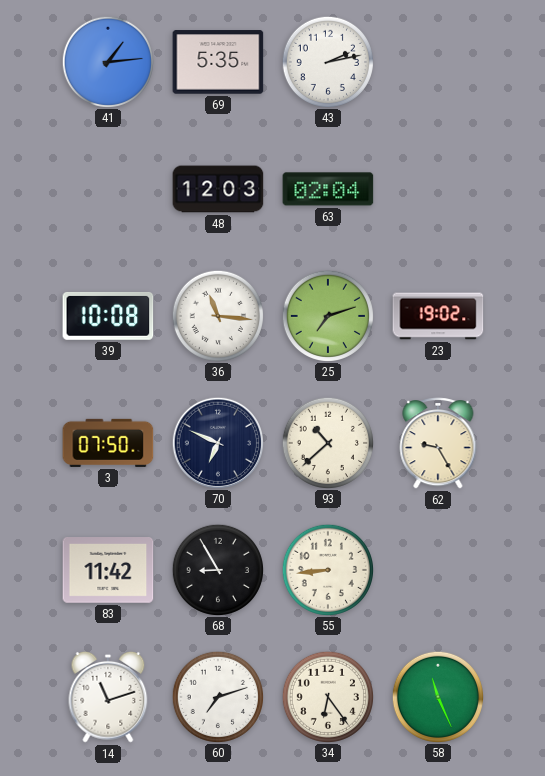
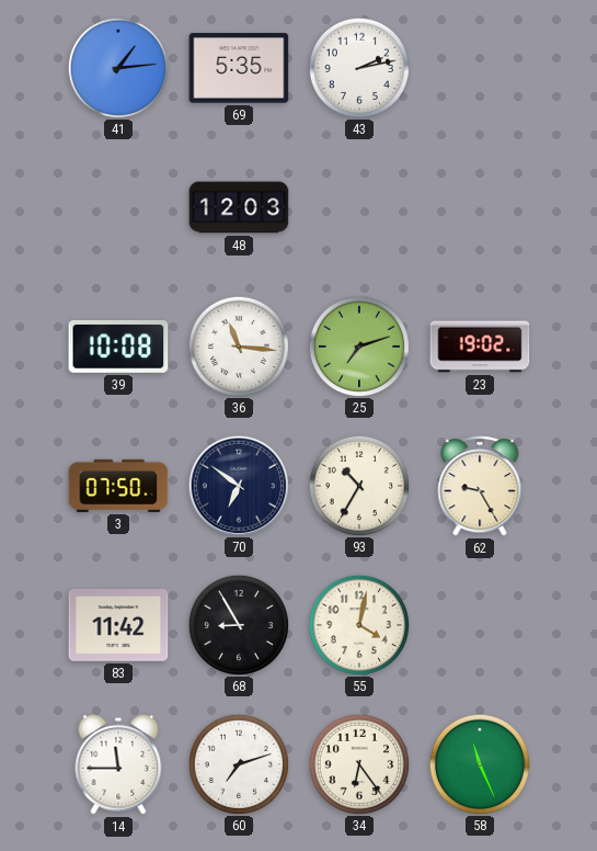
63: 02:04 -> none
70: 6:49 -> 6:51
93: 10:38 -> 10:35
55: 8:44 -> 4:02
14: 11:12 -> 11:45
